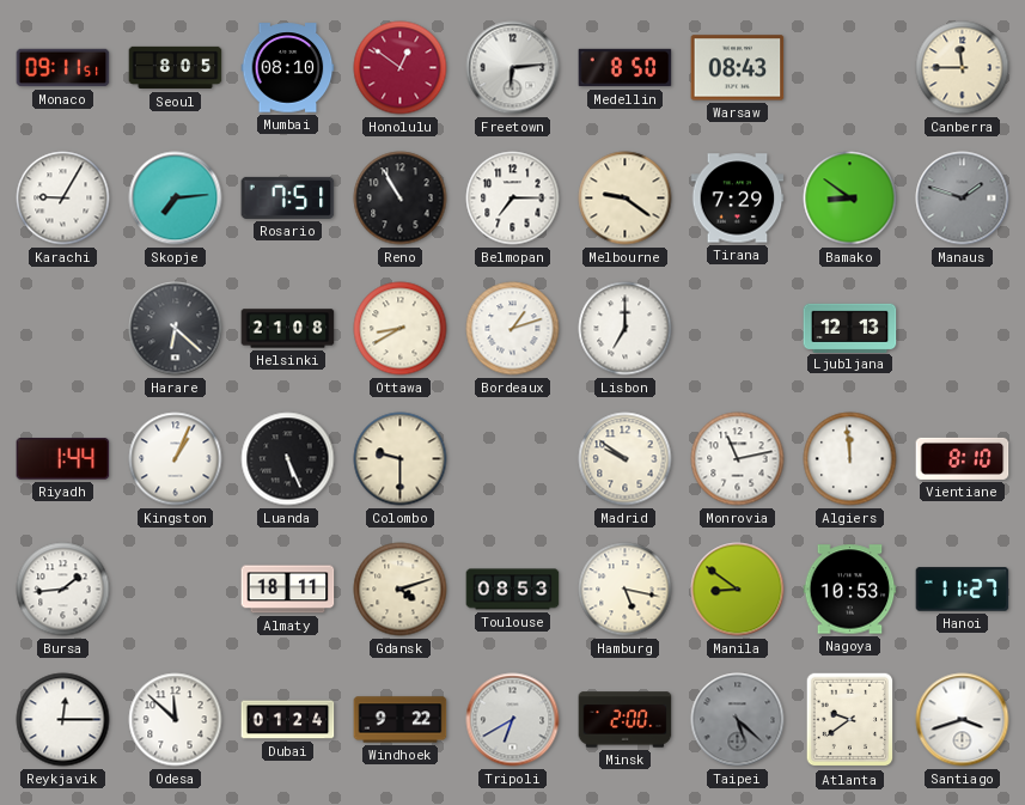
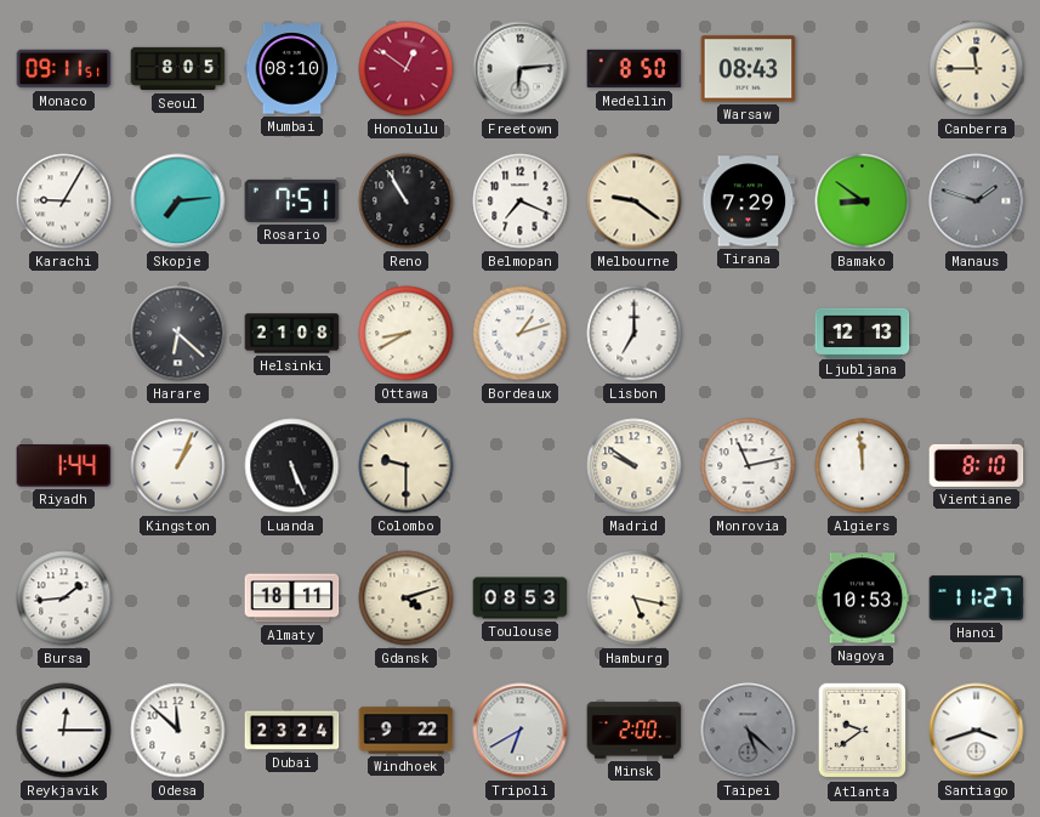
Belmopan: 7:15 -> 7:19
Manila: 8:51 -> none
Dubai: 01:24 -> 23:24
